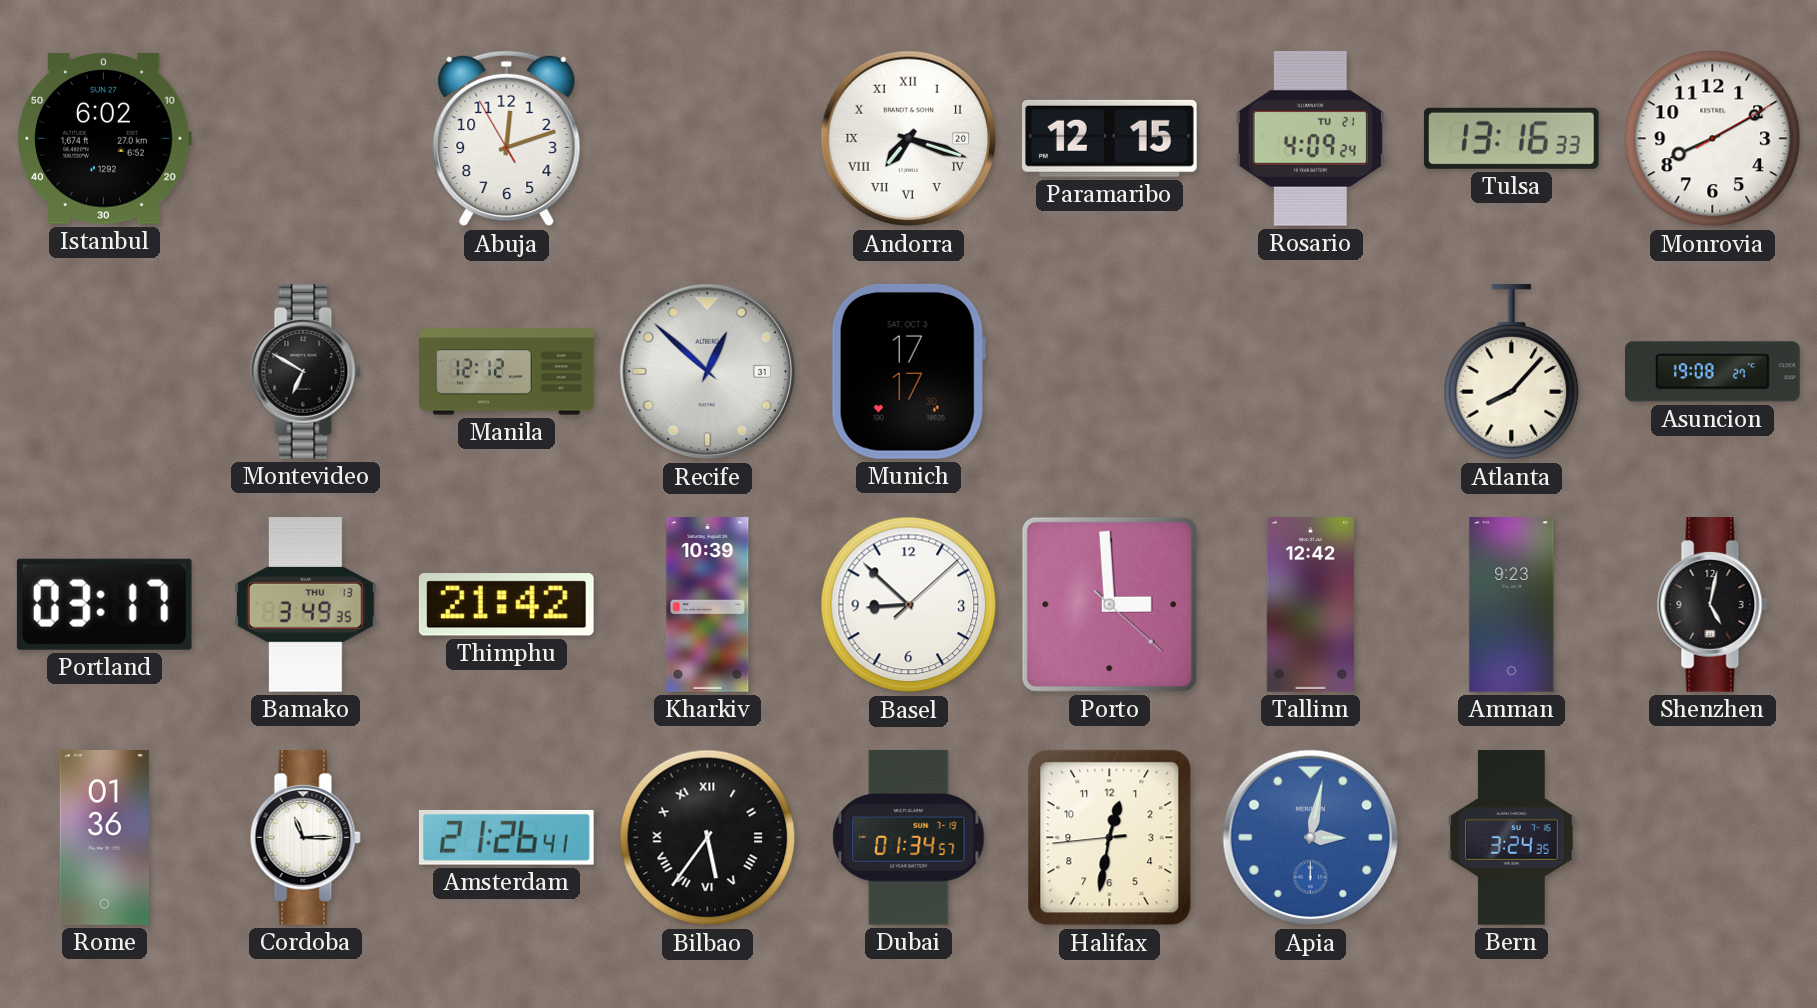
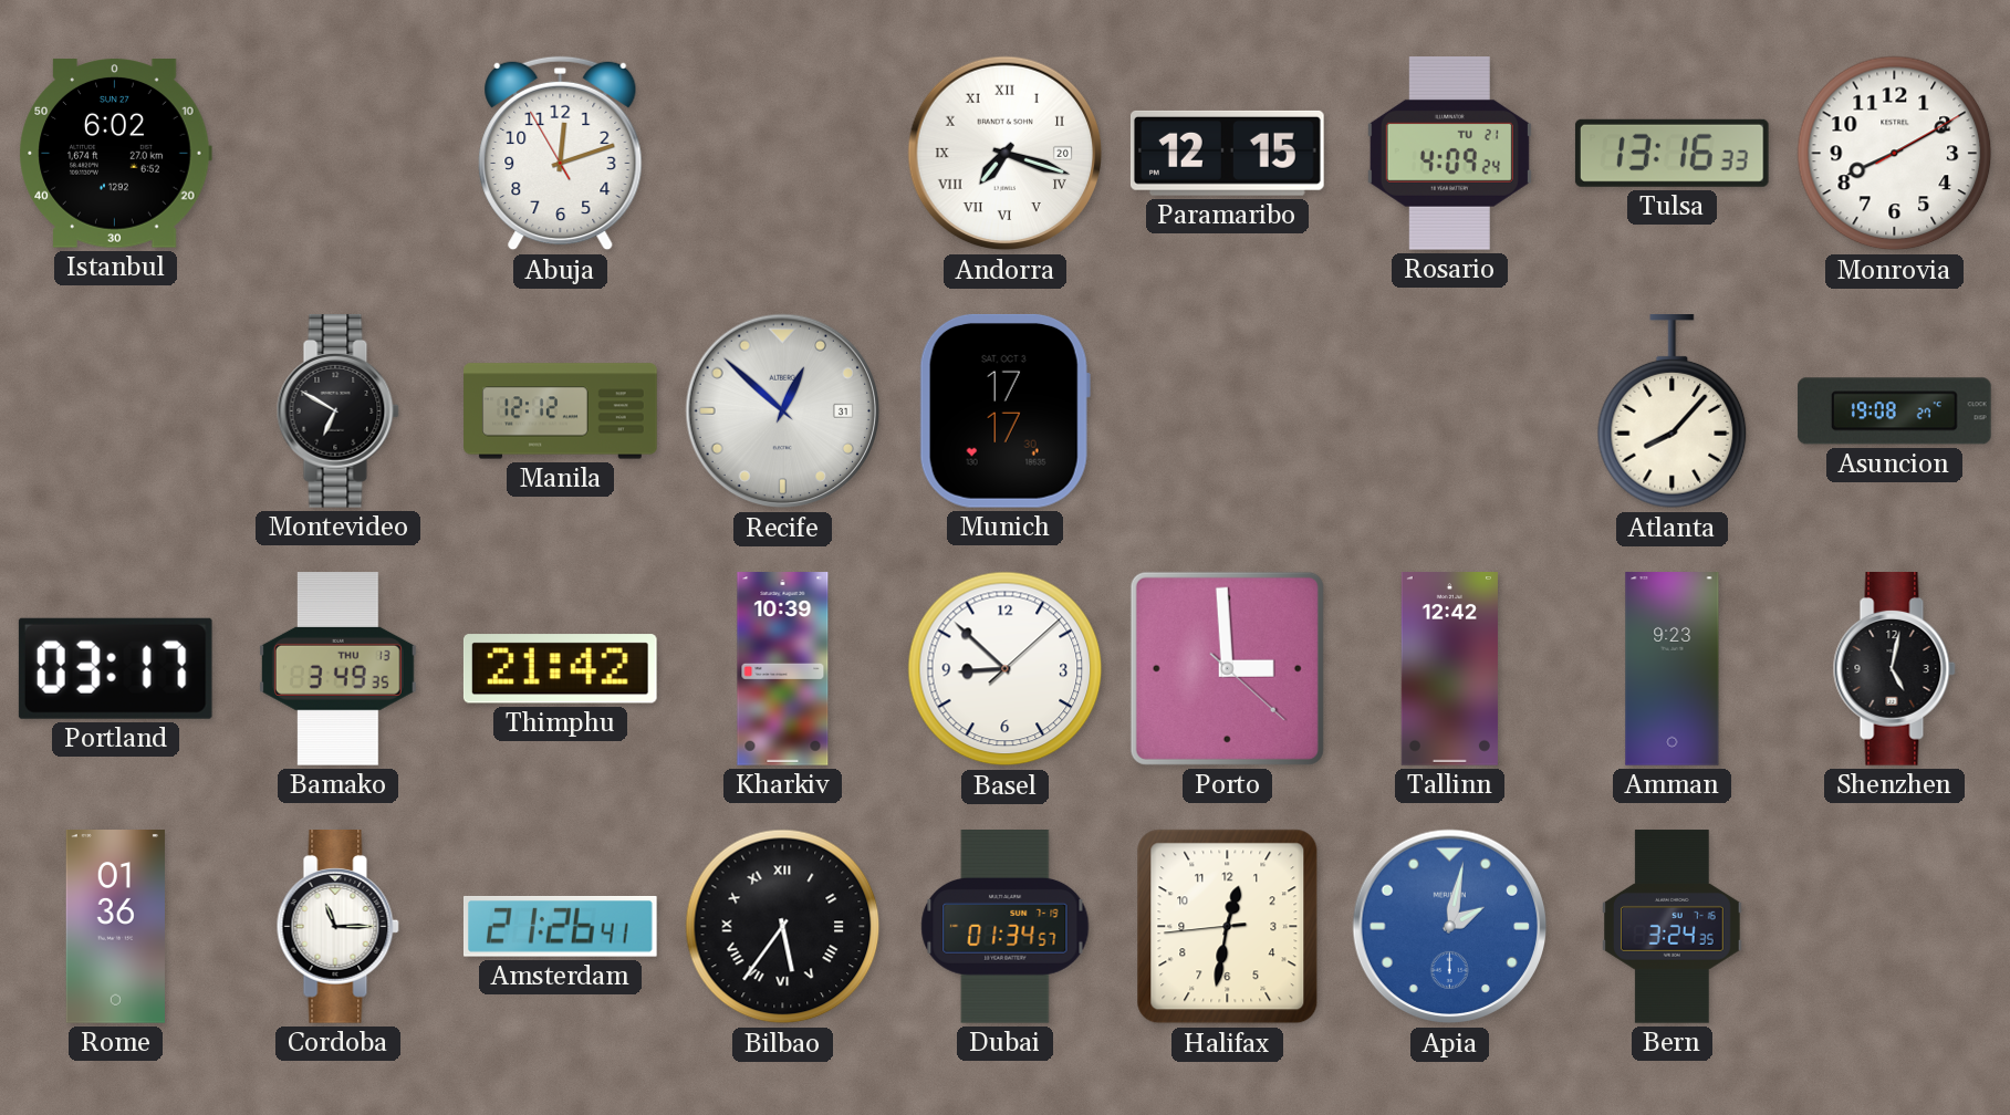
Apia: 3:02 -> 2:02
